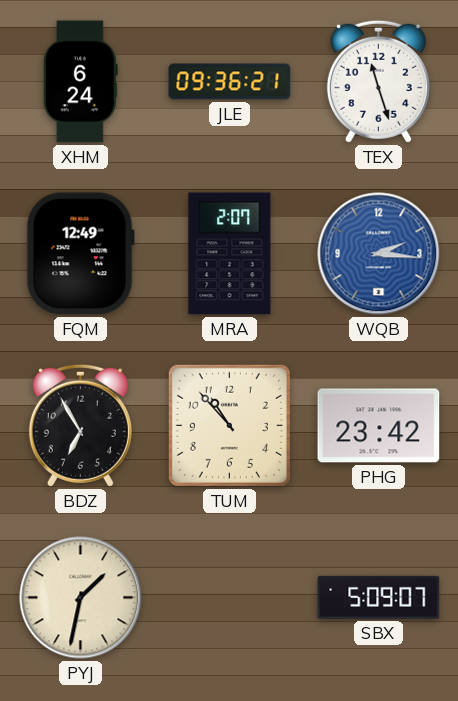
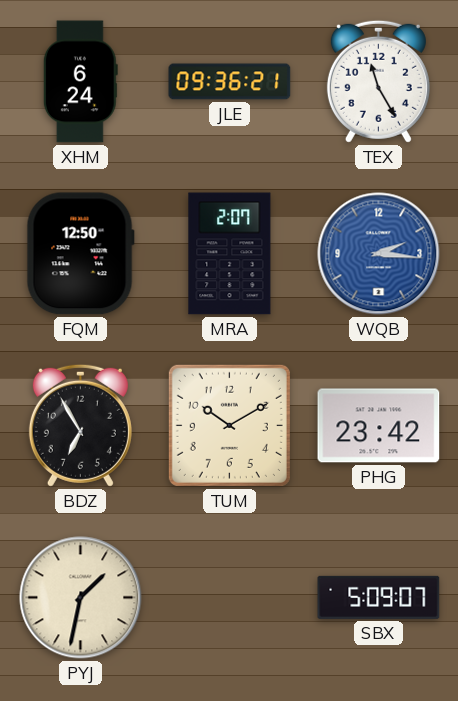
TEX: 11:27 -> 11:25
FQM: 12:49 -> 12:50
TUM: 10:53 -> 10:10
